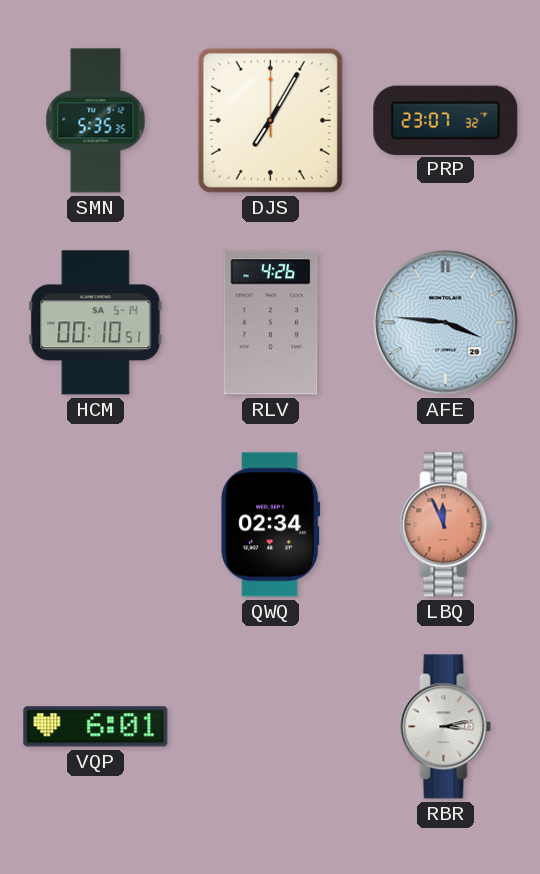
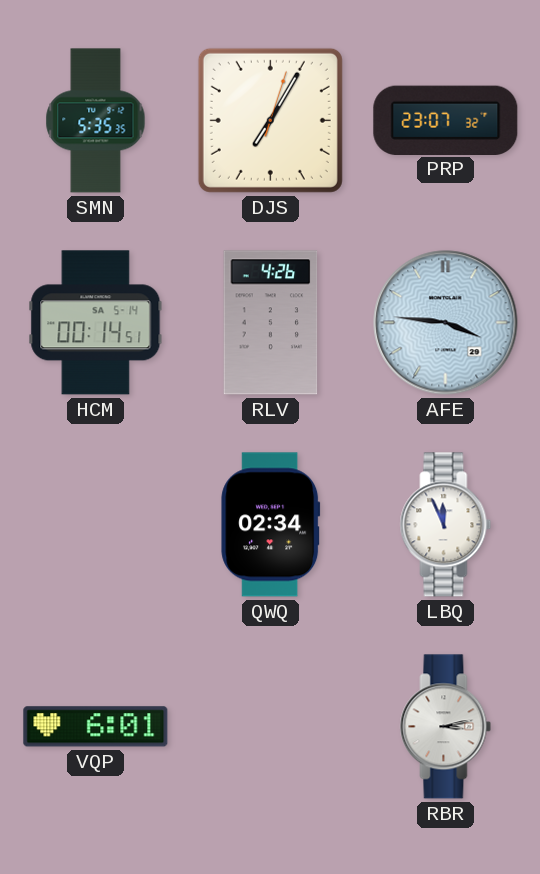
DJS: 7:05:00 -> 7:05:03
HCM: 00:10 -> 00:14
LBQ dial: salmon -> white
